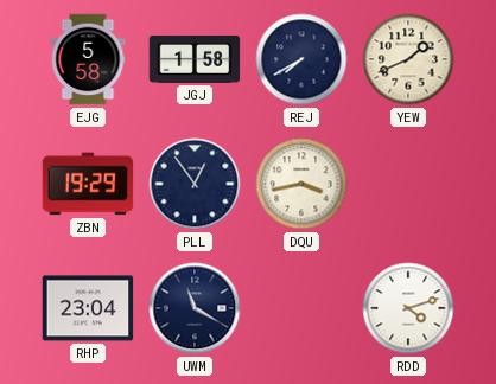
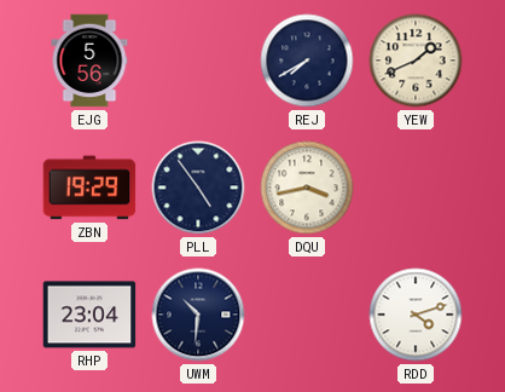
EJG: 5:58 -> 5:56
JGJ: 1:58 -> none
PLL: 12:54 -> 4:54
UWM: 11:20 -> 10:31
